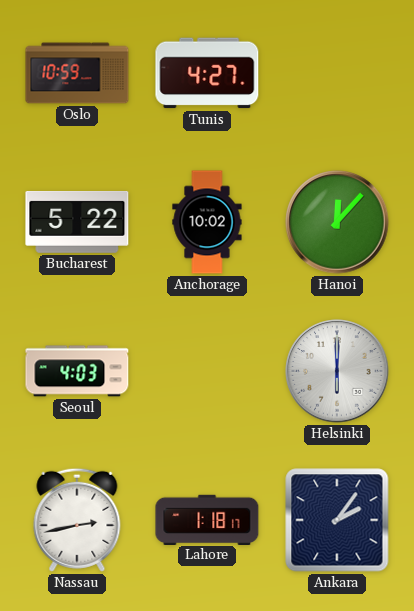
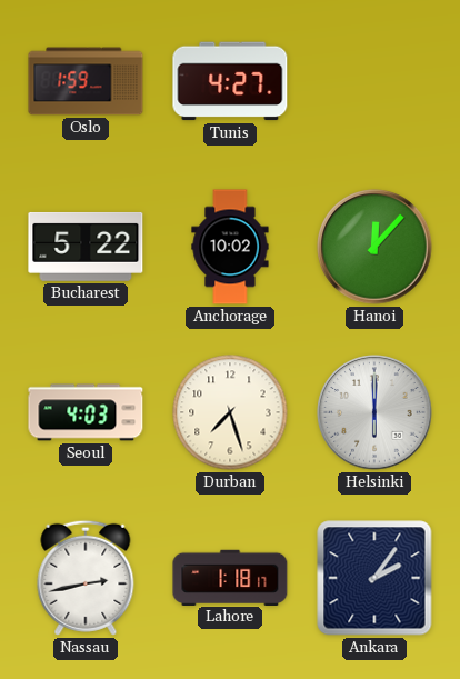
Oslo: 10:59 -> 1:59
Durban: none -> 7:27
